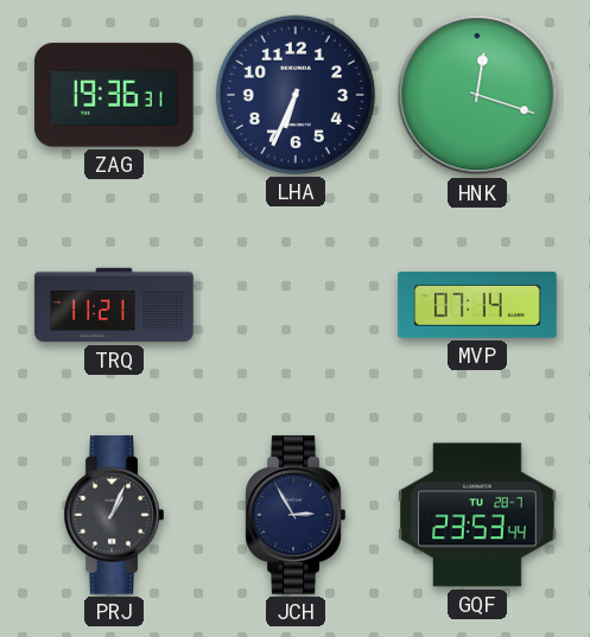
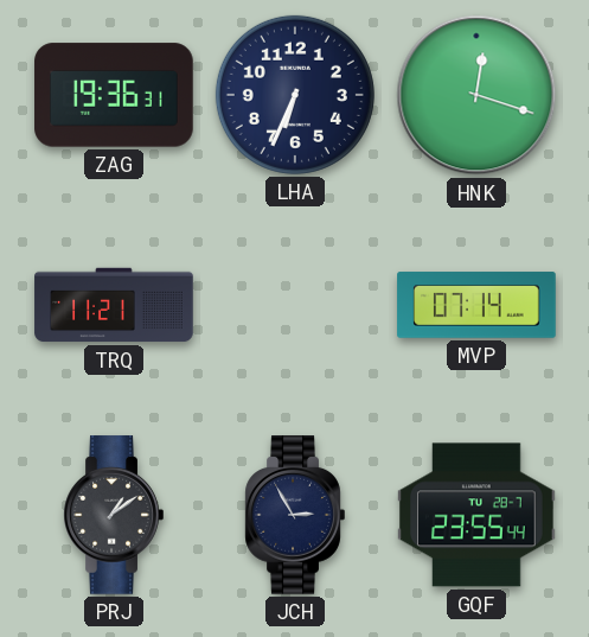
PRJ: 1:04 -> 1:09
GQF: 23:53 -> 23:55
